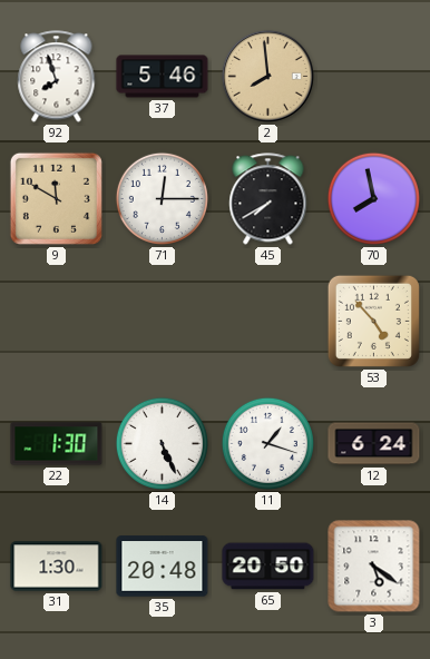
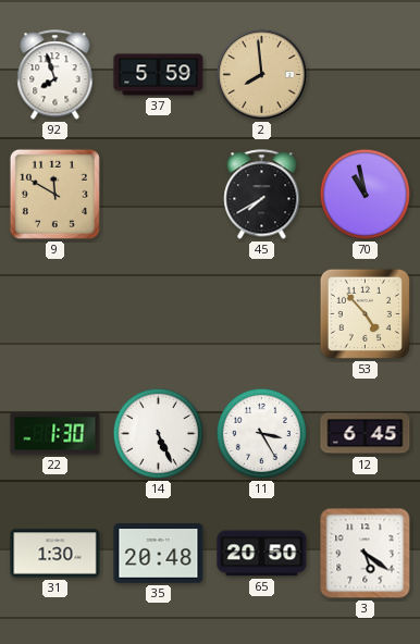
37: 5:46 -> 5:59
71: 12:15 -> none
70: 7:58 -> 10:58
11: 1:18 -> 3:25
12: 6:24 -> 6:45
